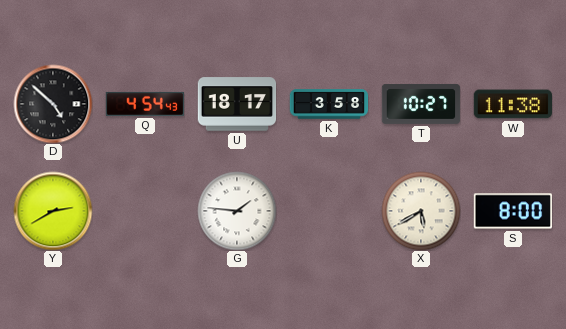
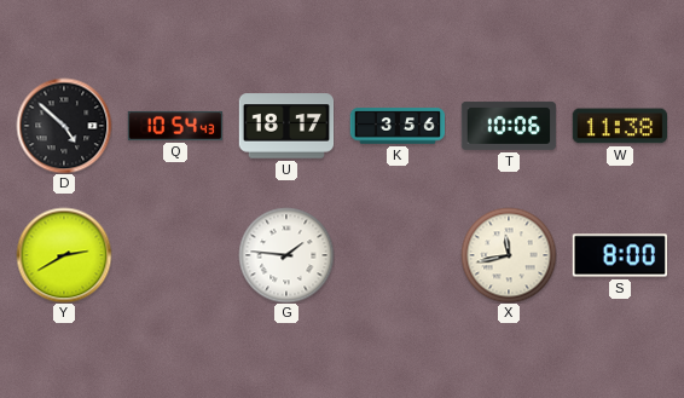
Q: 4:54 -> 10:54
K: 3:58 -> 3:56
T: 10:27 -> 10:06
X: 5:40 -> 11:43
